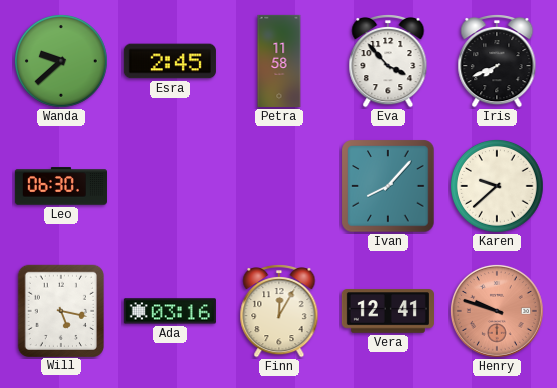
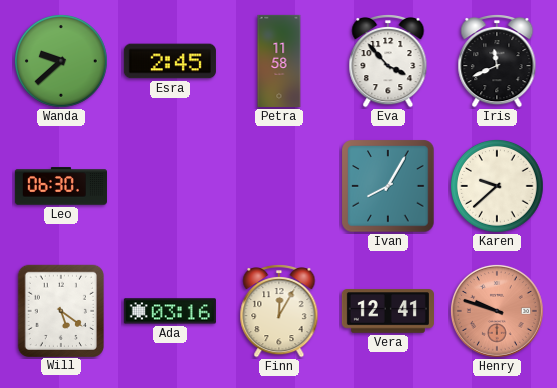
Iris: 7:41 -> 11:41
Ivan: 8:07 -> 8:05
Will: 5:17 -> 5:21
